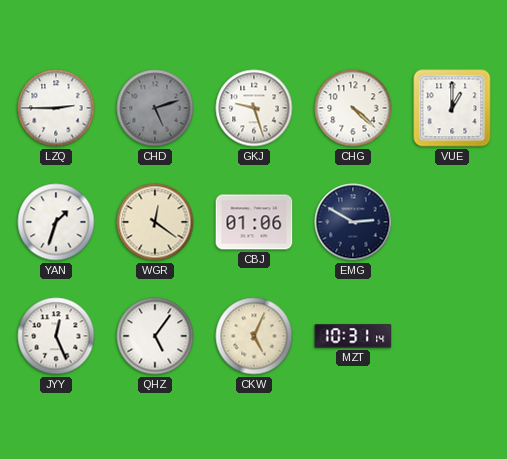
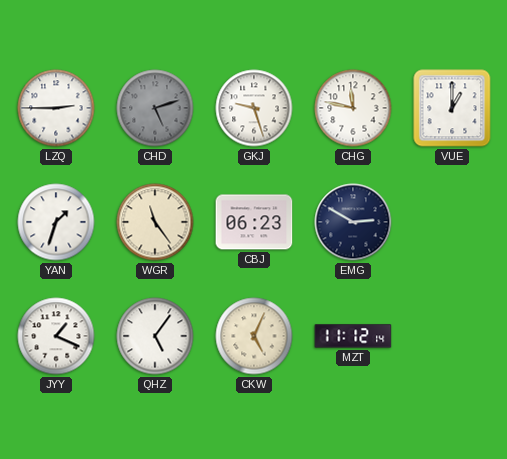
CHG: 4:22 -> 11:47
WGR: 12:21 -> 11:24
CBJ: 01:06 -> 06:23
JYY: 12:26 -> 1:19
MZT: 10:31 -> 11:12
